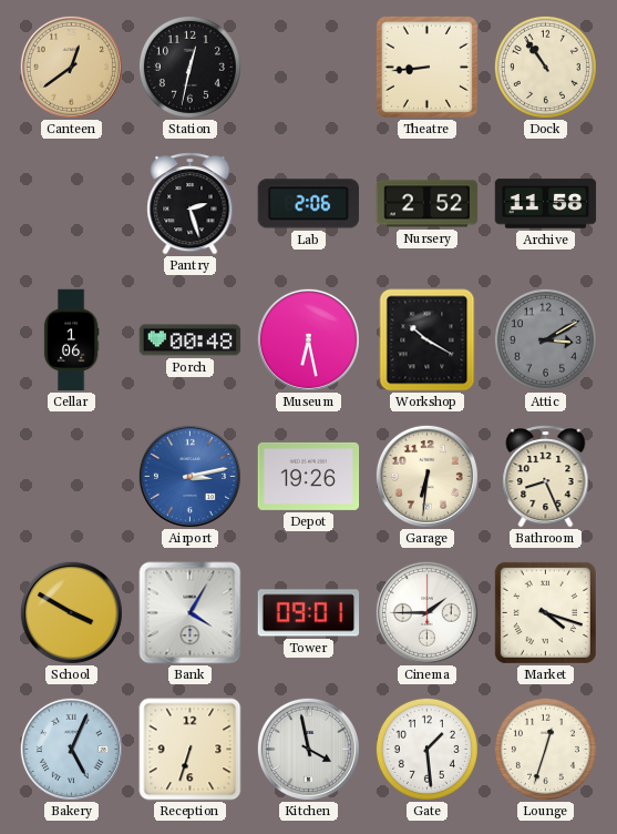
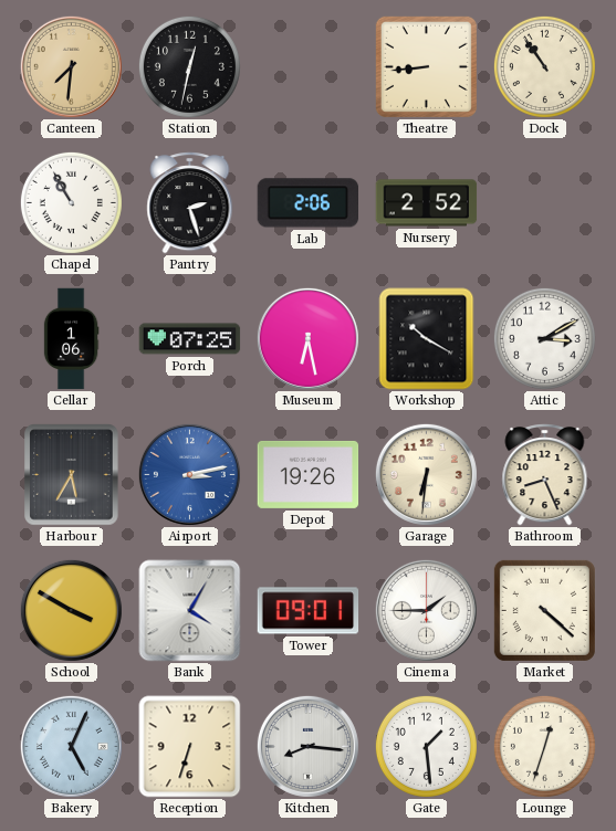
Canteen: 12:39 -> 7:31
Chapel: none -> 10:55
Archive: 11:58 -> none
Porch: 00:48 -> 07:25
Attic dial: grey -> white
Harbour: none -> 5:35
Market: 4:18 -> 4:22
Kitchen: 3:58 -> 8:16
